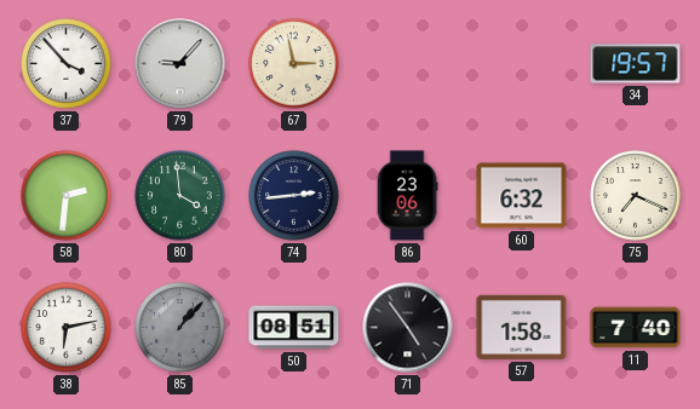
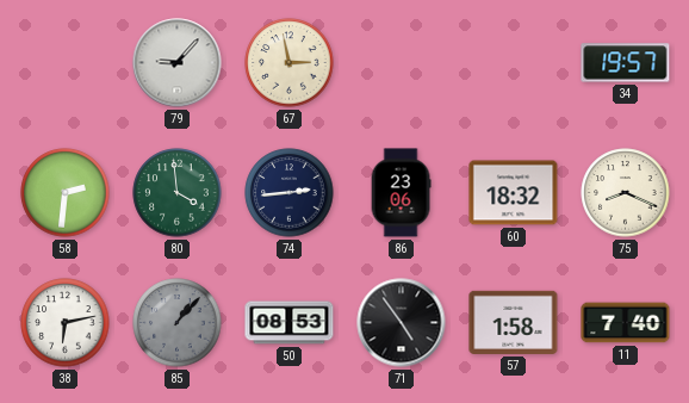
37: 3:53 -> none
60: 6:32 -> 18:32
75: 7:19 -> 8:19
50: 08:51 -> 08:53
